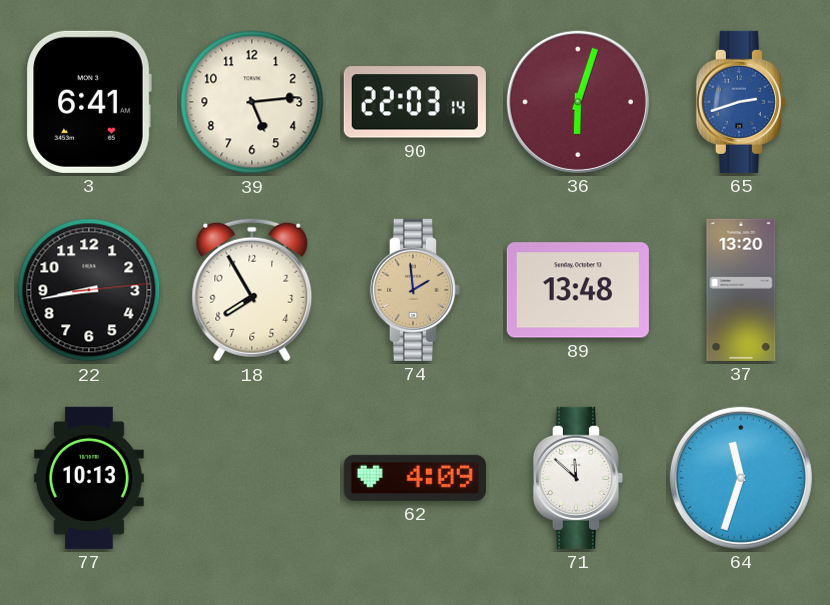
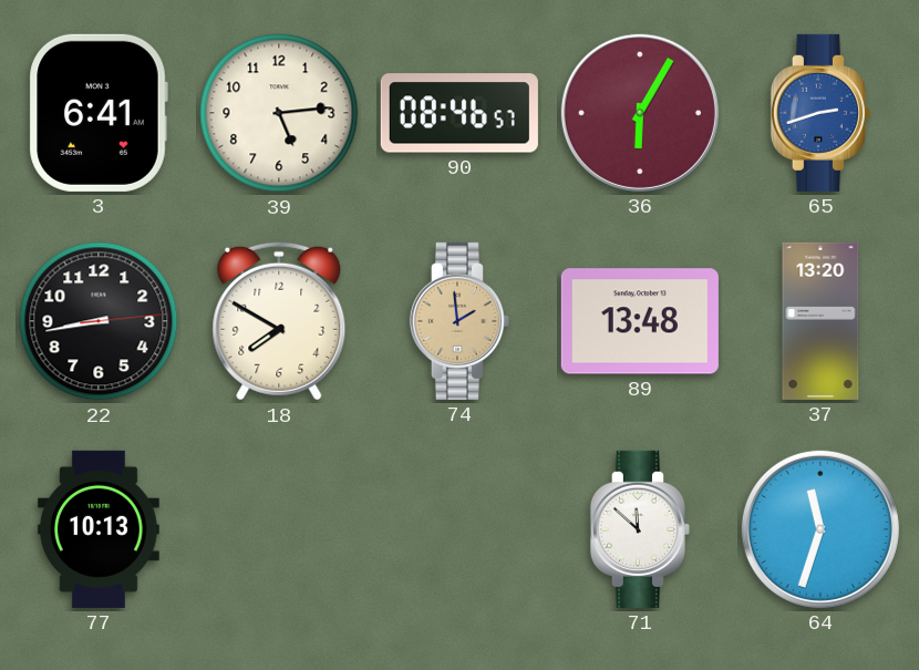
90: 22:03 -> 08:46
36: 6:03 -> 6:05
18: 7:55 -> 7:50
62: 4:09 -> none
